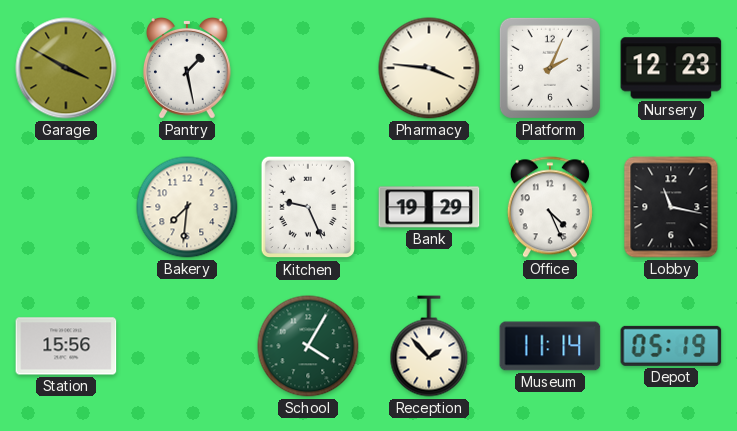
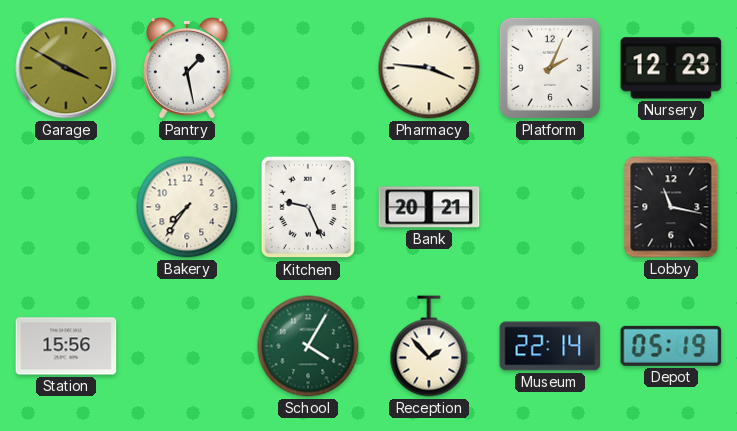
Bakery: 7:31 -> 7:36
Bank: 19:29 -> 20:21
Office: 4:26 -> none
Museum: 11:14 -> 22:14
